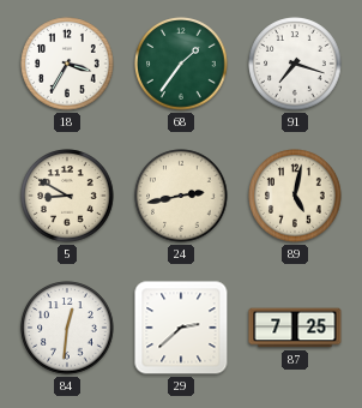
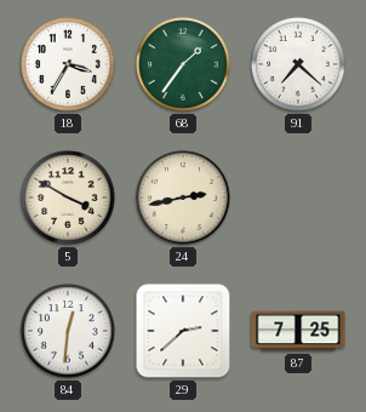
91: 7:18 -> 7:22
5: 8:50 -> 3:50
89: 5:02 -> none
